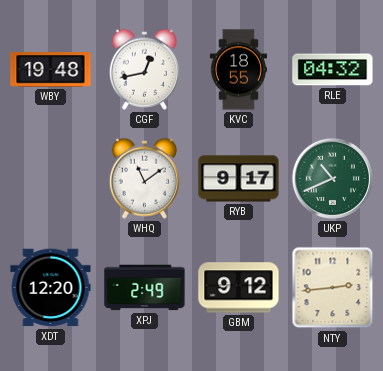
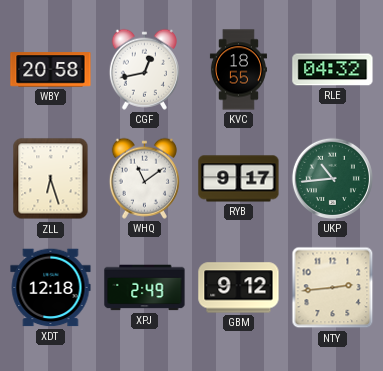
WBY: 19:48 -> 20:58
ZLL: none -> 6:27
UKP: 10:41 -> 10:44
XDT: 12:20 -> 12:18
